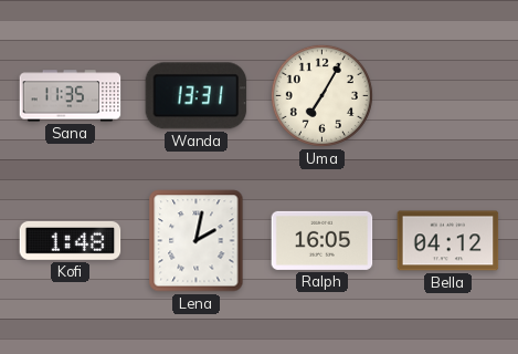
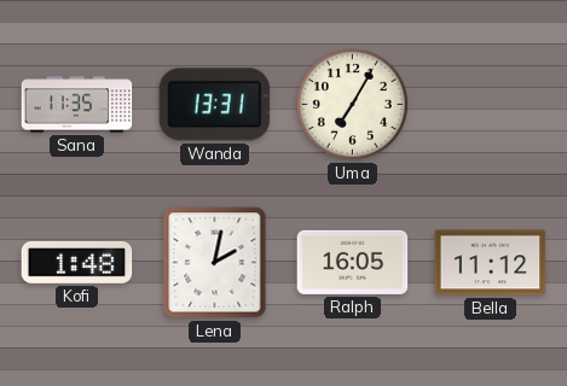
Bella: 04:12 -> 11:12
